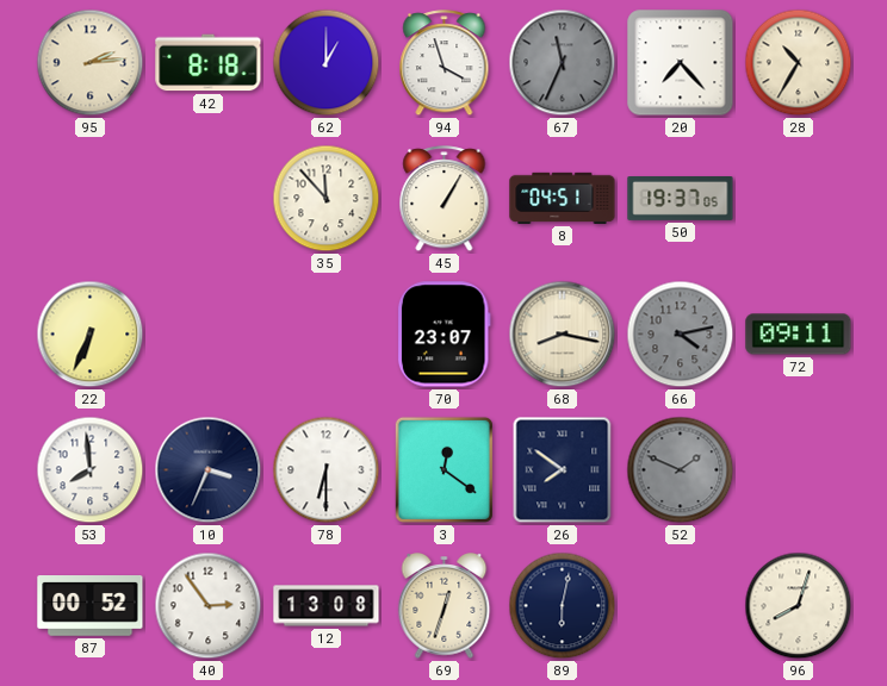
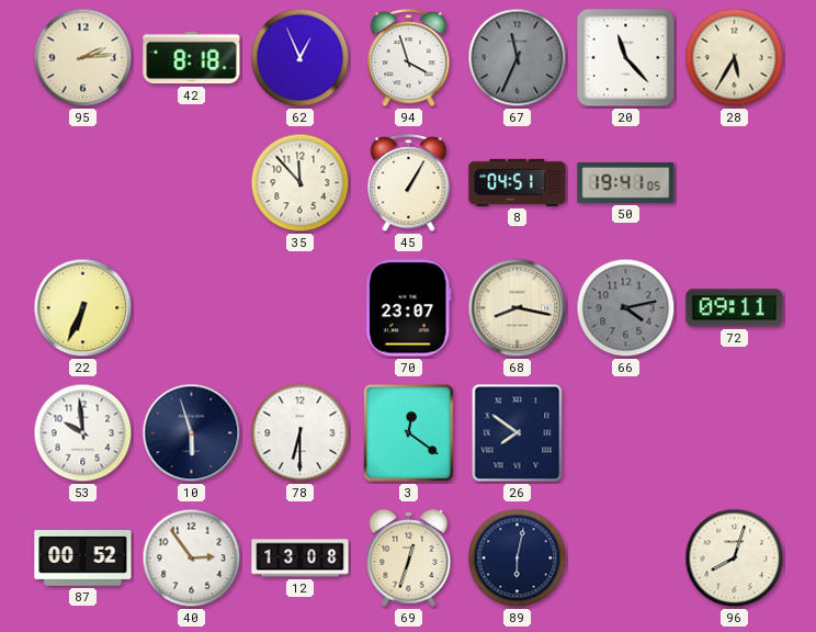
62: 1:00 -> 12:56
20: 7:23 -> 11:23
28: 10:35 -> 5:35
50: 19:37 -> 19:41
53: 7:59 -> 9:59
10: 3:34 -> 5:57
52: 1:49 -> none
